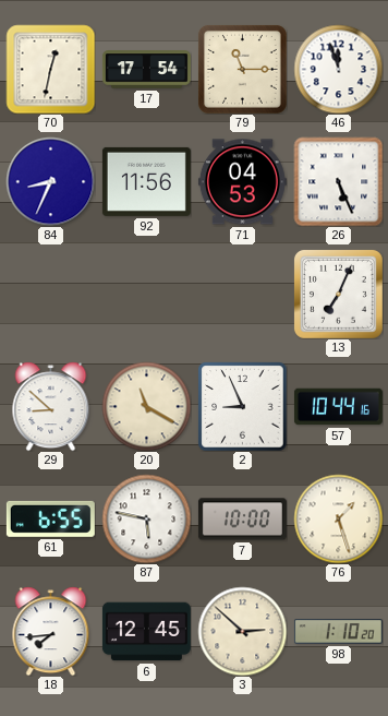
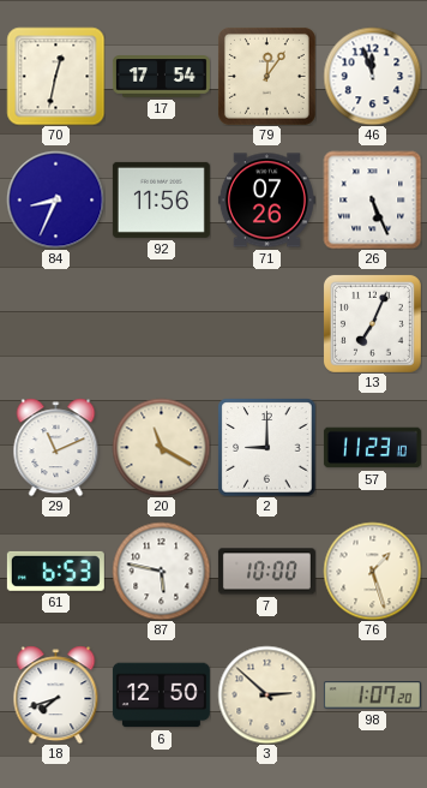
79: 11:15 -> 12:06
71: 04:53 -> 07:26
29: 8:52 -> 11:11
2: 8:56 -> 9:00
57: 10:44 -> 11:23
61: 6:55 -> 6:53
18: 7:44 -> 7:42
6: 12:45 -> 12:50
98: 1:10 -> 1:07
